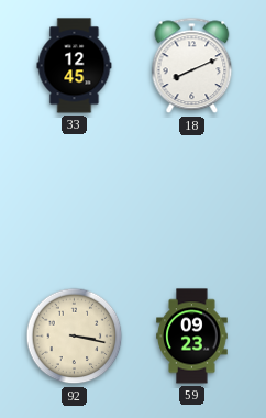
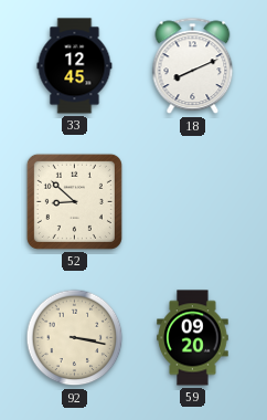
52: none -> 8:52
59: 09:23 -> 09:20
